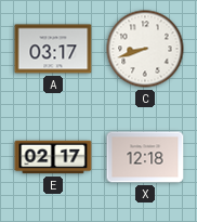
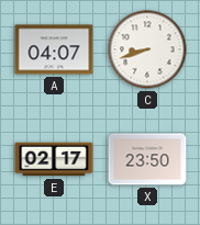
A: 03:17 -> 04:07
X: 12:18 -> 23:50
